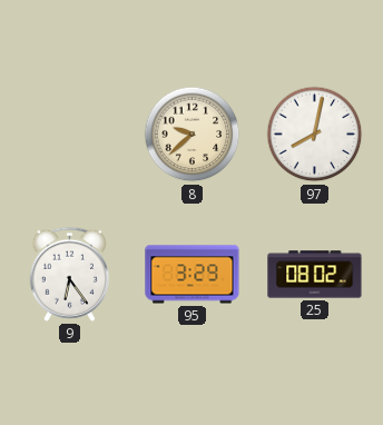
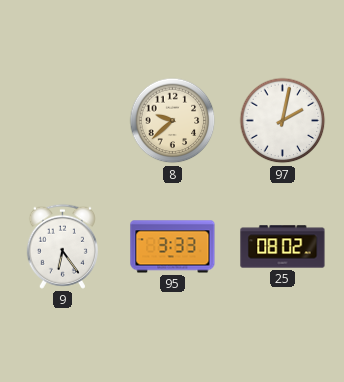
97: 8:02 -> 2:02
95: 3:29 -> 3:33
